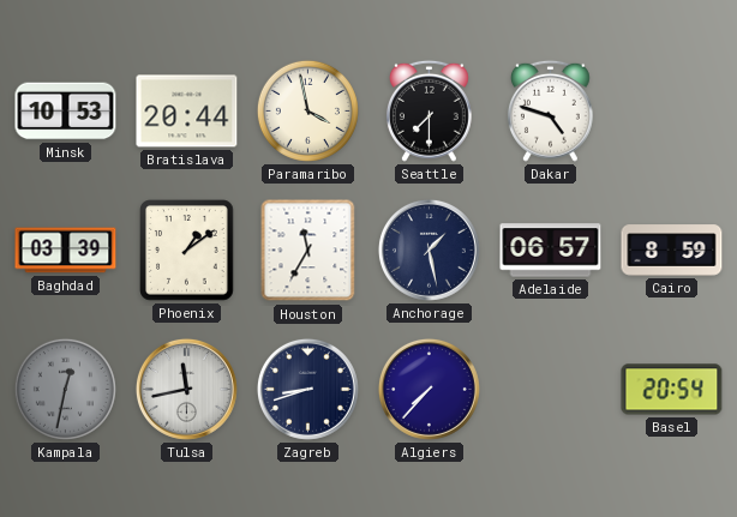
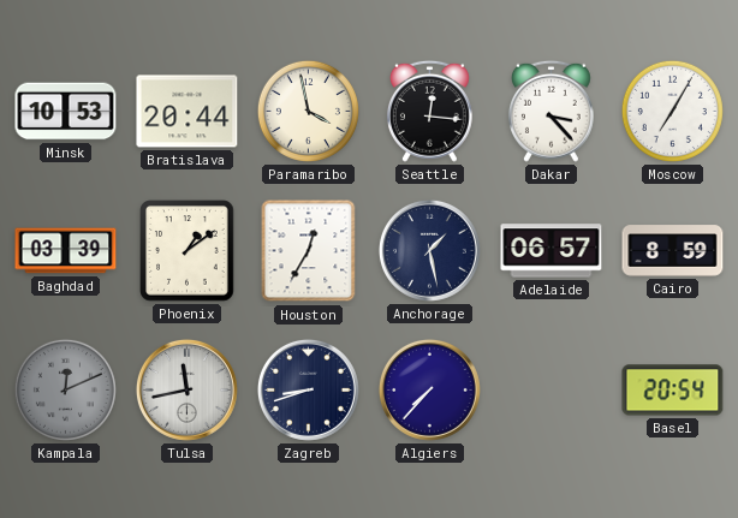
Seattle: 7:30 -> 12:16
Dakar: 4:48 -> 3:23
Moscow: none -> 7:05
Houston: 11:35 -> 12:35
Kampala: 12:32 -> 12:11
